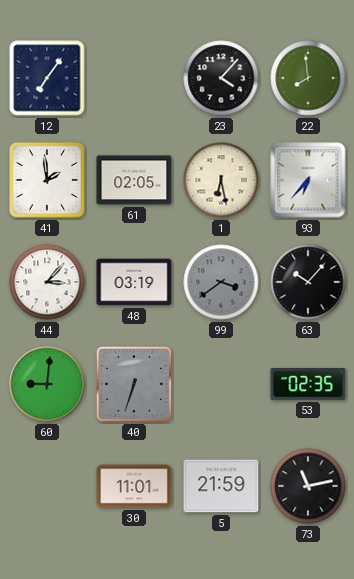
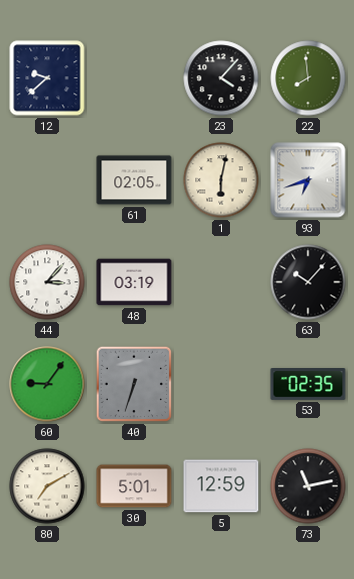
12: 7:06 -> 9:38
41: 1:59 -> none
1: 6:28 -> 6:02
93: 6:37 -> 6:42
99: 3:39 -> none
60: 9:01 -> 9:06
80: none -> 7:10
30: 11:01 -> 5:01
5: 21:59 -> 12:59
